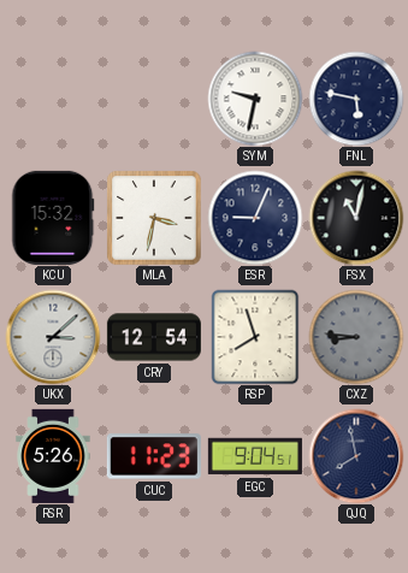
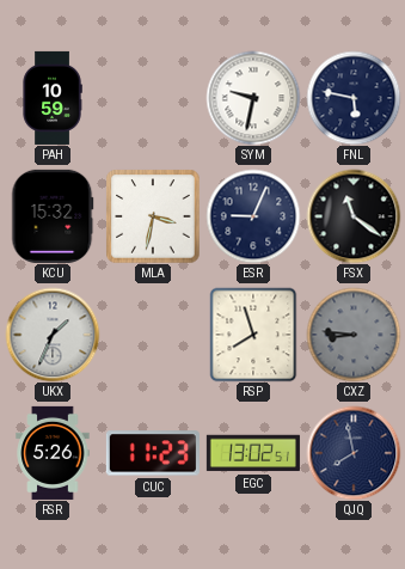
PAH: none -> 10:59
FSX: 11:02 -> 11:21
UKX: 3:08 -> 1:34
CRY: 12:54 -> none
EGC: 9:04 -> 13:02
